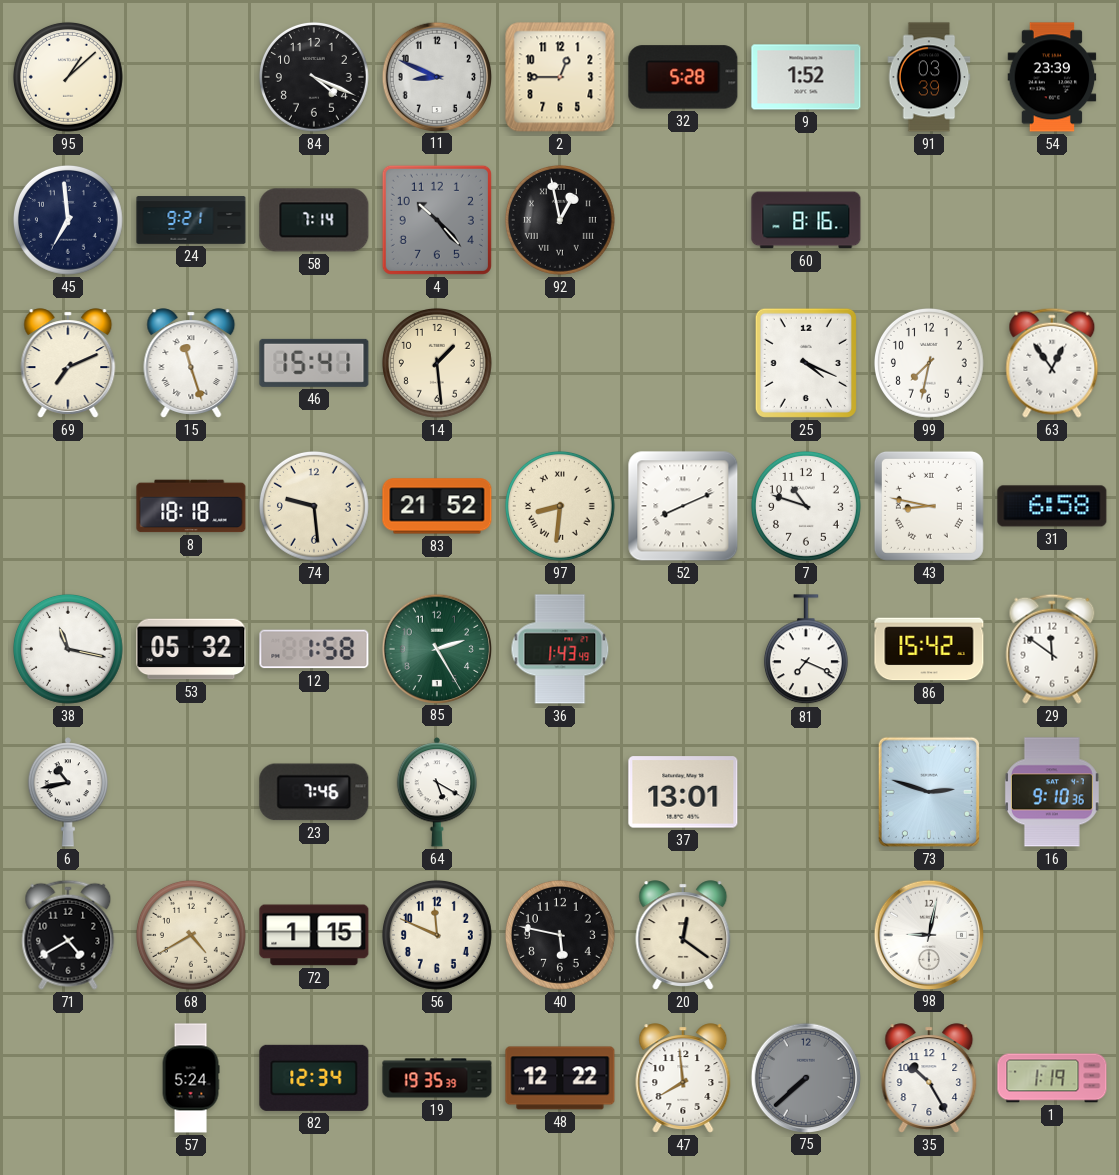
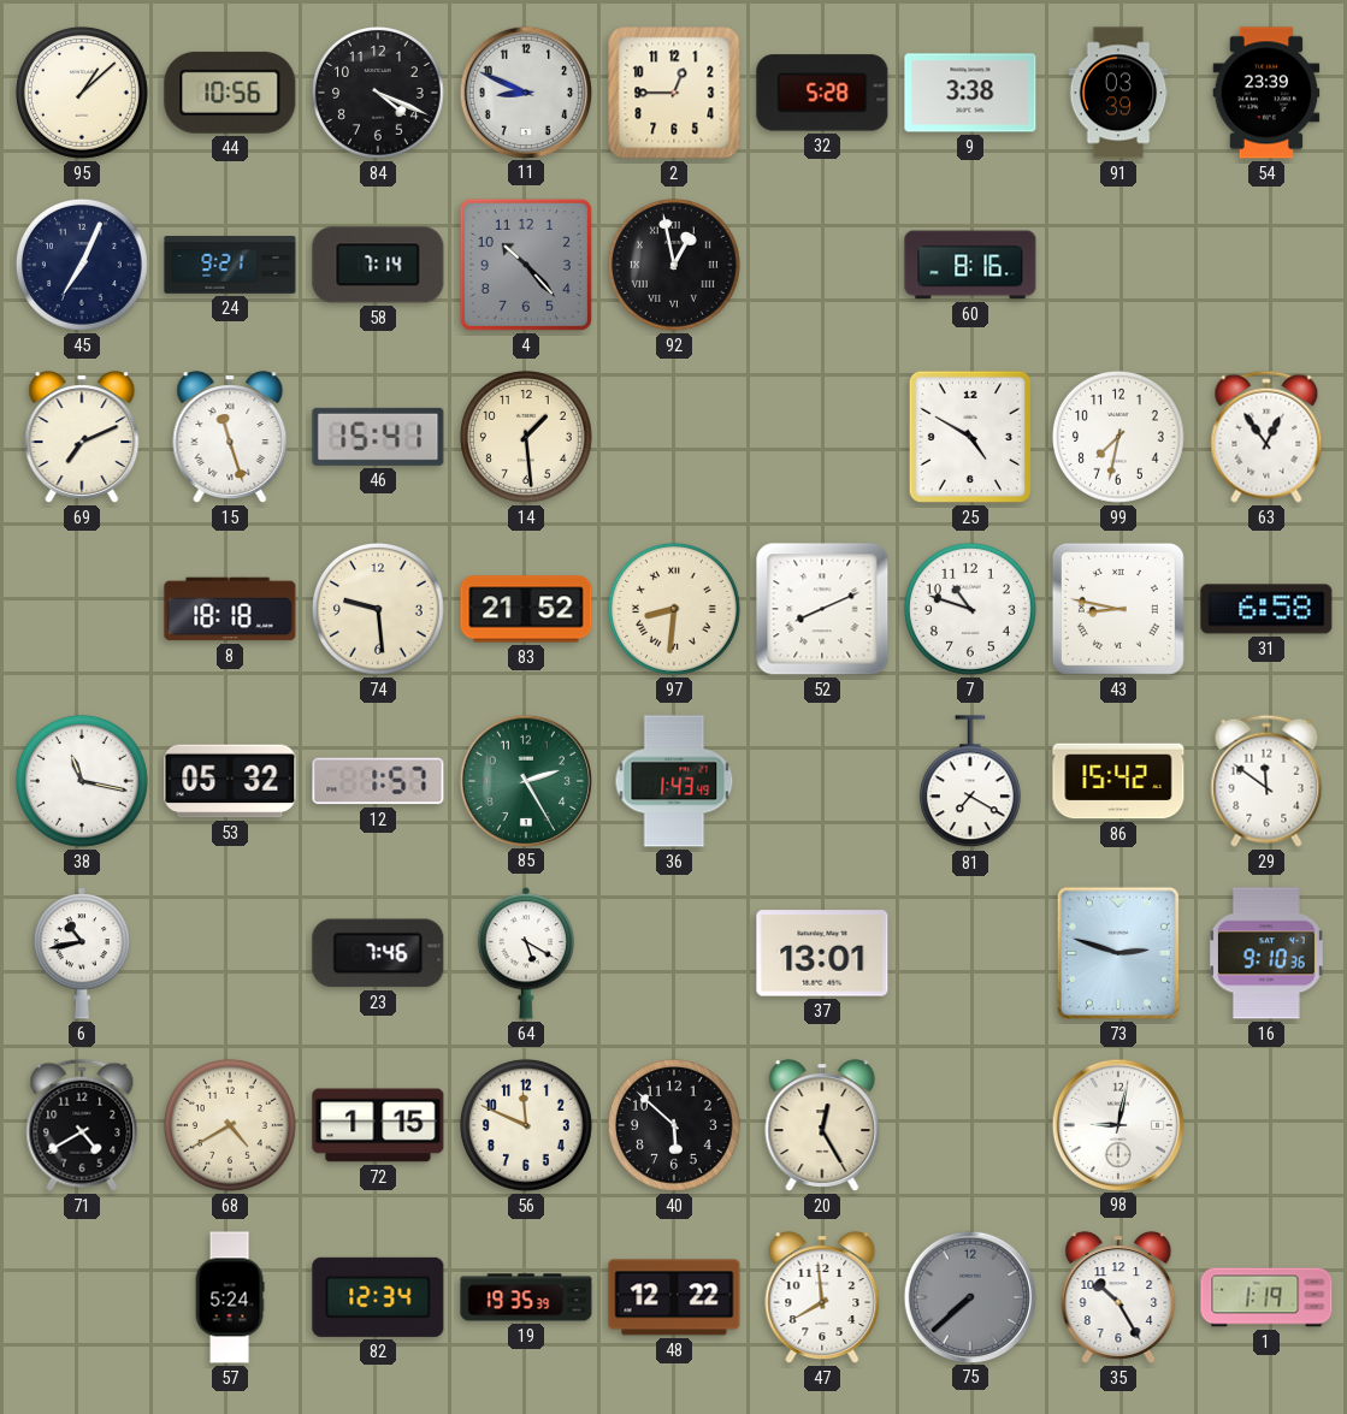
44: none -> 10:56
9: 1:52 -> 3:38
45: 6:59 -> 7:04
25: 4:19 -> 4:50
12: 1:58 -> 1:57
81: 7:19 -> 7:20
40: 5:47 -> 5:52
20: 12:21 -> 12:25
